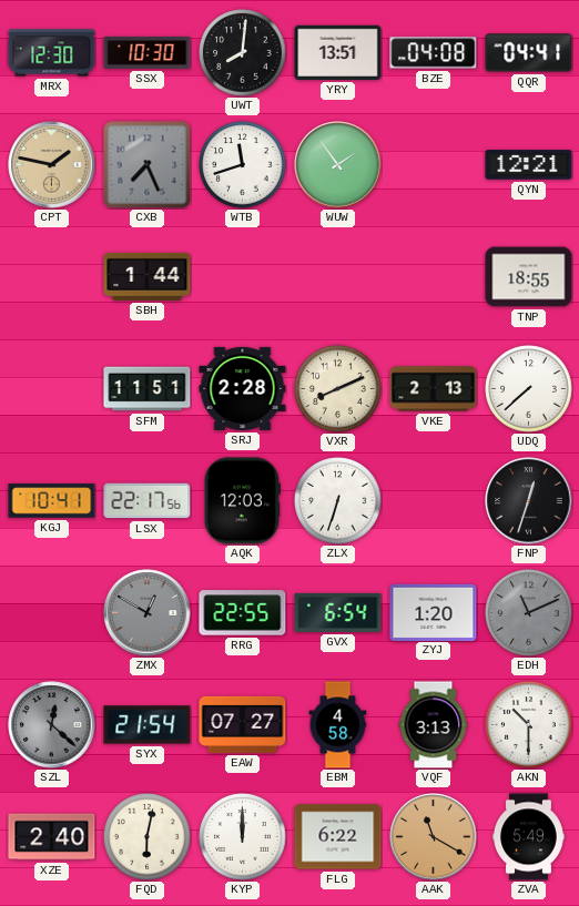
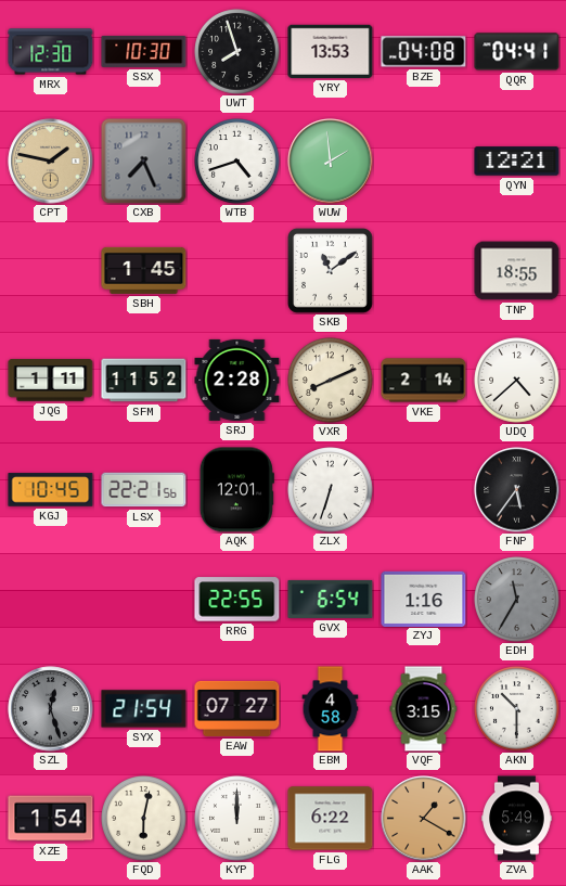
UWT: 8:01 -> 7:57
YRY: 13:51 -> 13:53
WTB: 11:42 -> 4:42
WUW: 1:54 -> 1:59
SBH: 1:44 -> 1:45
SKB: none -> 11:09
JQG: none -> 1:11
SFM: 11:51 -> 11:52
VKE: 2:13 -> 2:14
UDQ: 7:38 -> 4:38
KGJ: 10:41 -> 10:45
LSX: 22:17 -> 22:21
AQK: 12:03 -> 12:01
FNP: 12:33 -> 5:36
ZMX: 12:50 -> none
ZYJ: 1:20 -> 1:16
EDH: 11:11 -> 11:35
SZL: 12:22 -> 12:27
VQF: 3:13 -> 3:15
XZE: 2:40 -> 1:54
AAK: 11:20 -> 1:20
